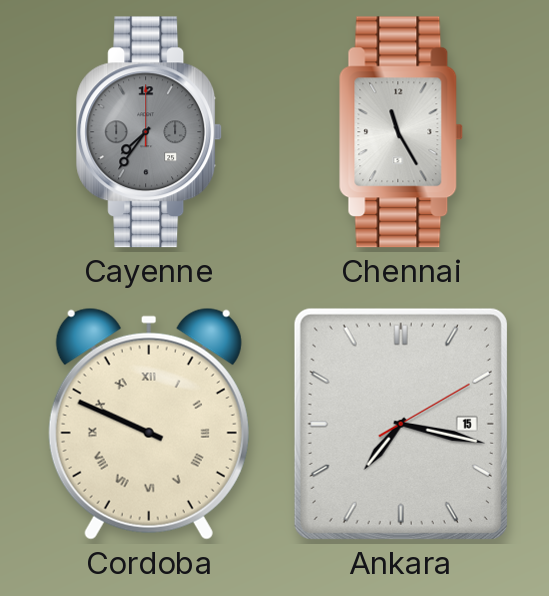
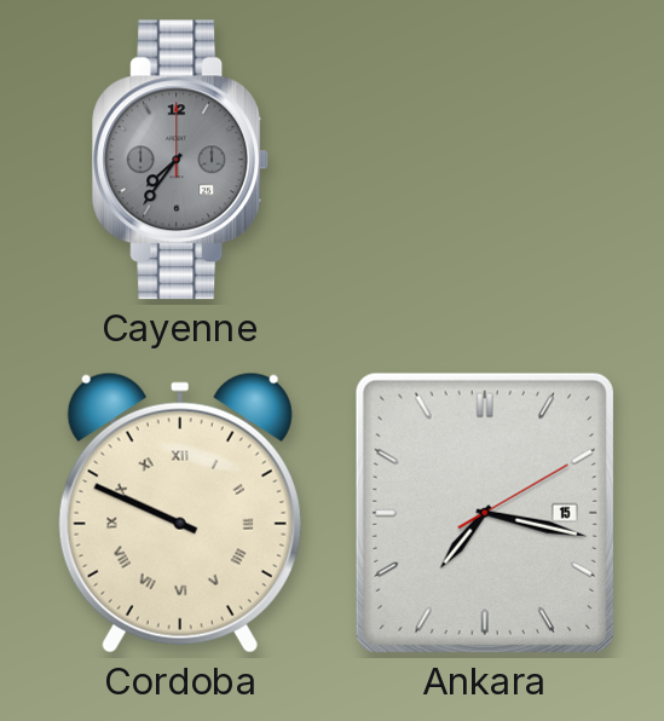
Chennai: 11:25 -> none
